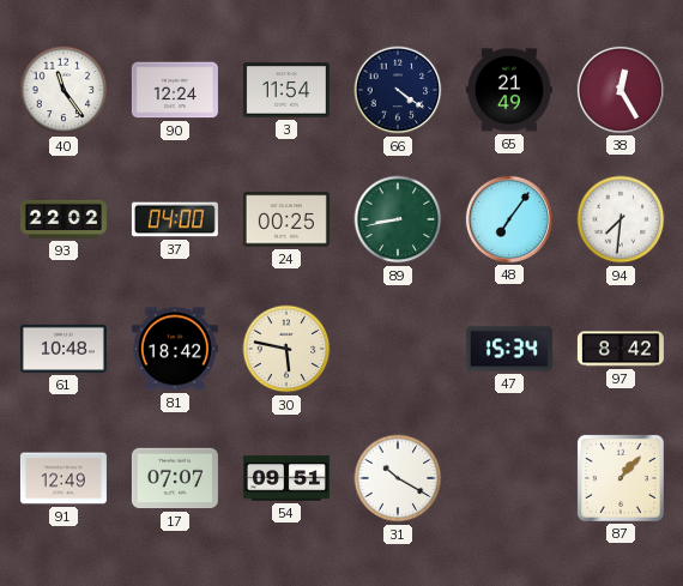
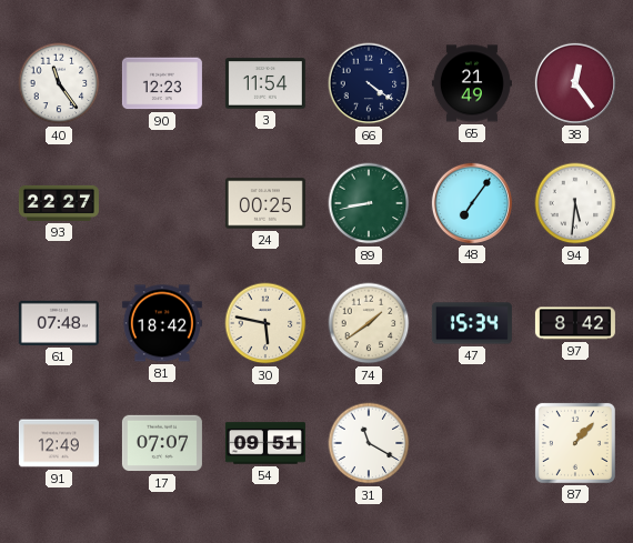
90: 12:24 -> 12:23
38: 12:25 -> 12:24
93: 22:02 -> 22:27
37: 04:00 -> none
94: 7:31 -> 5:31
61: 10:48 -> 07:48
74: none -> 1:39
31: 10:20 -> 11:20
